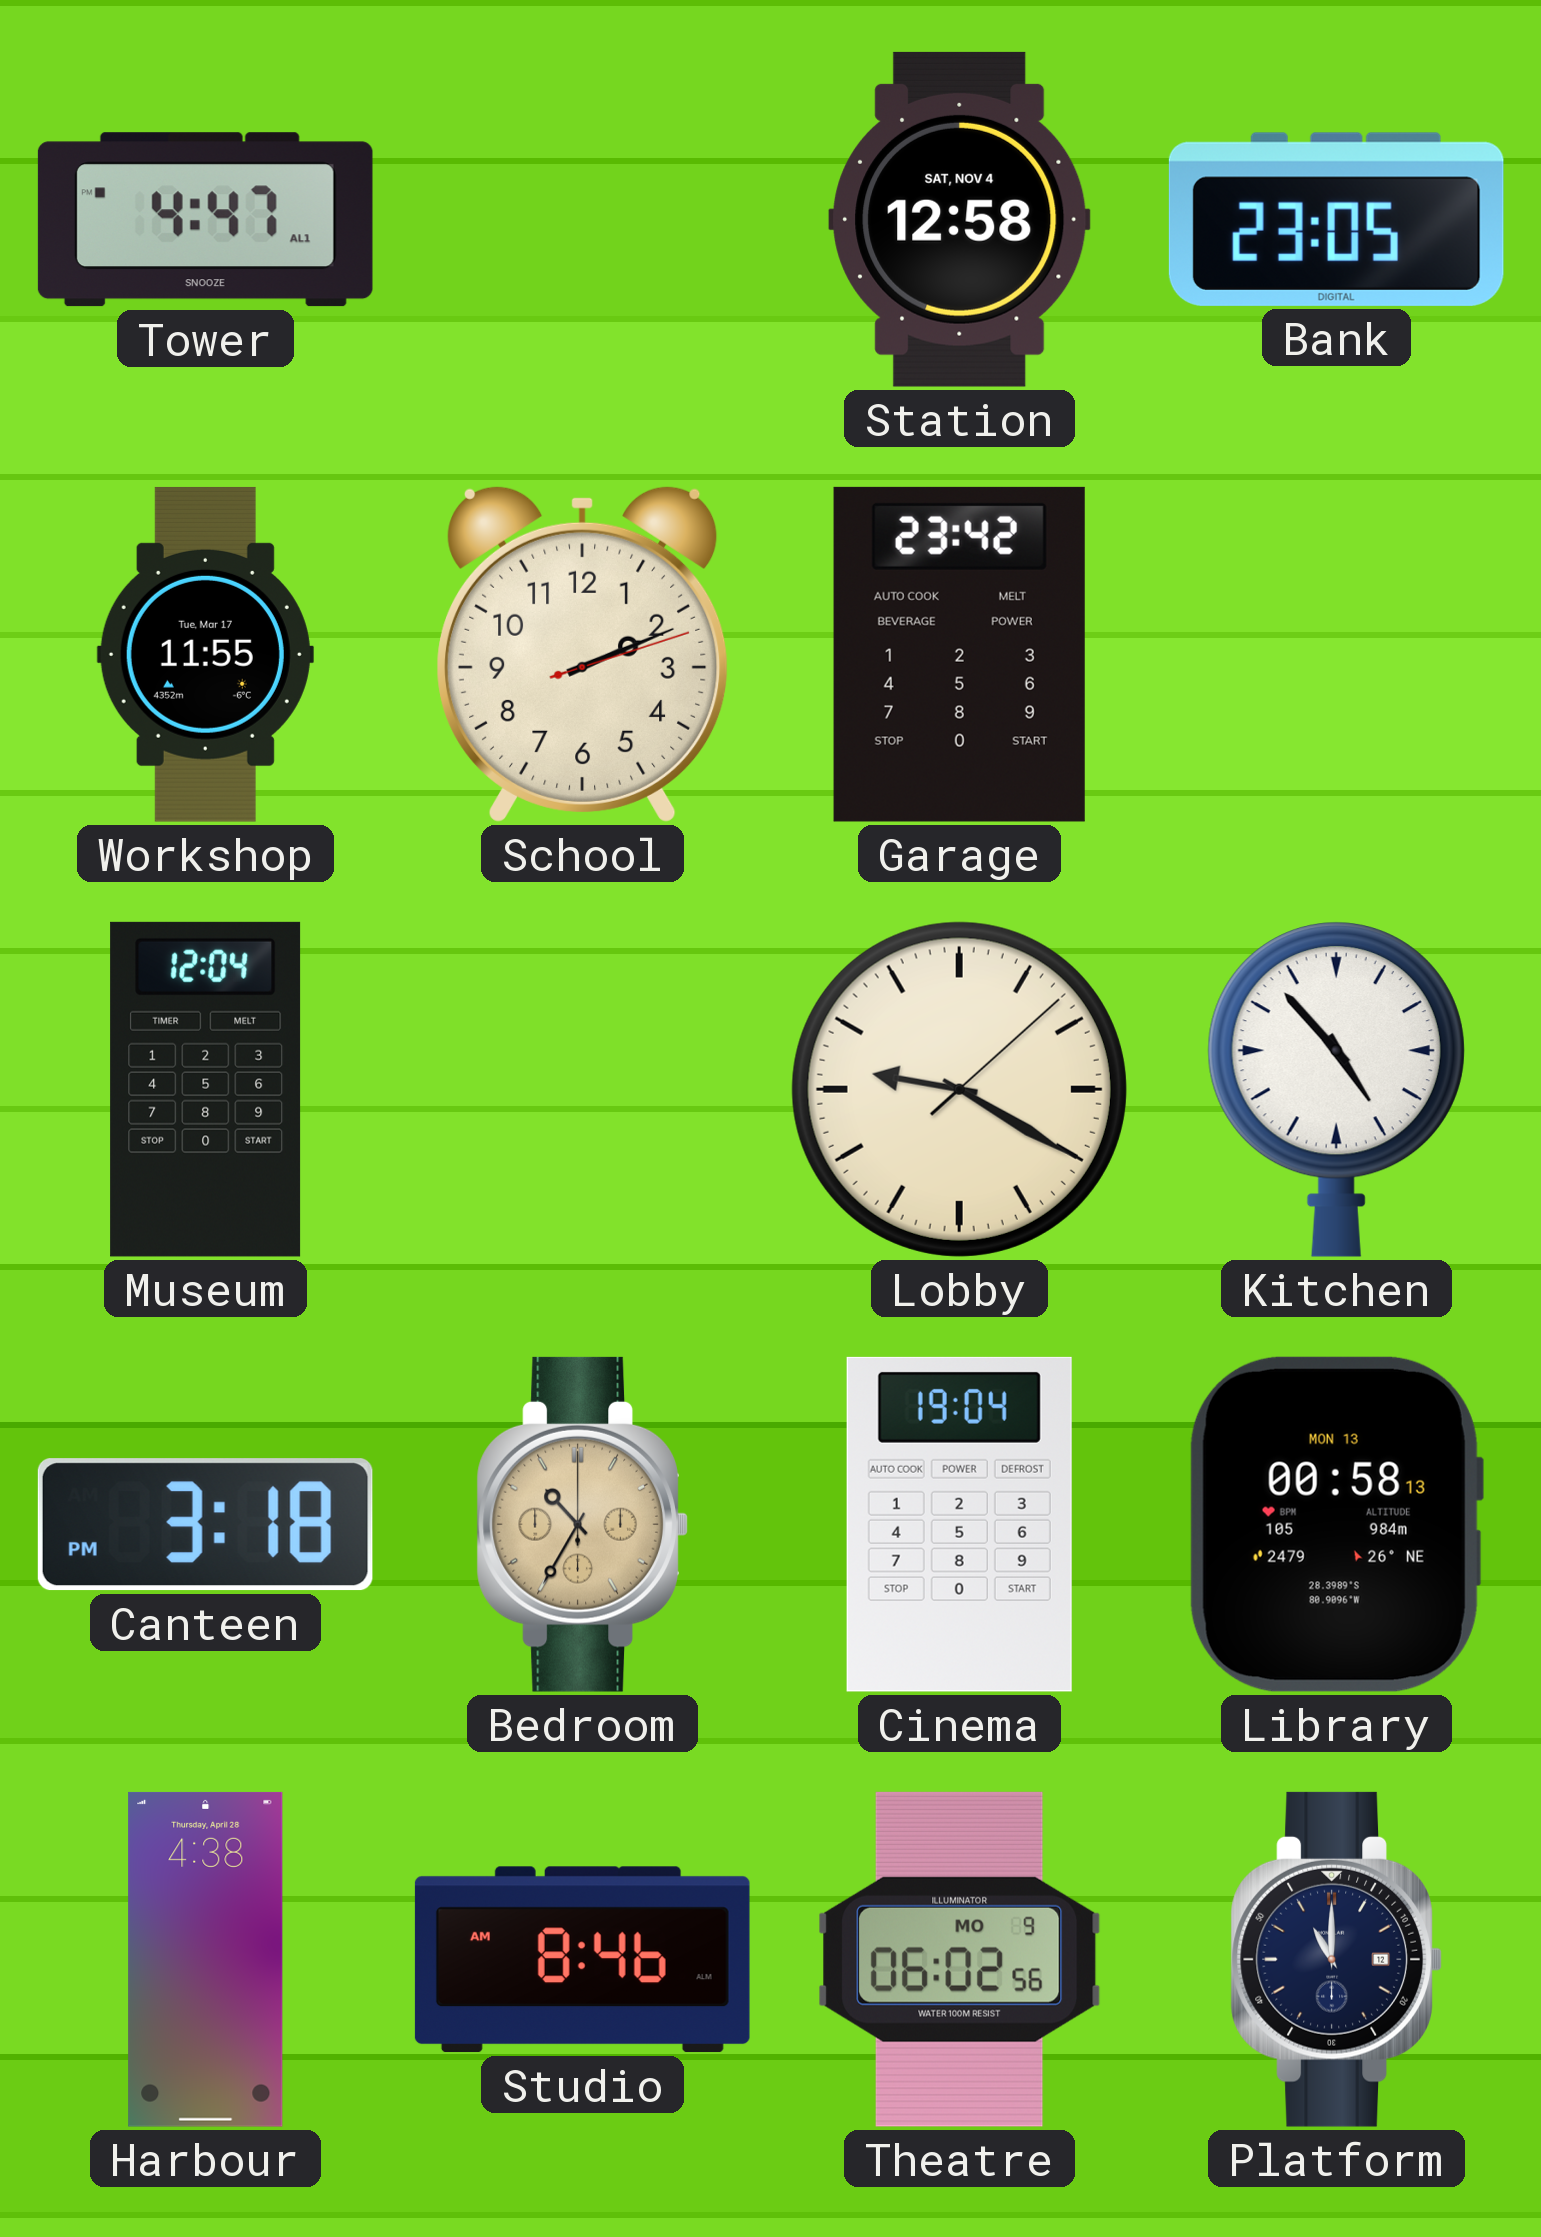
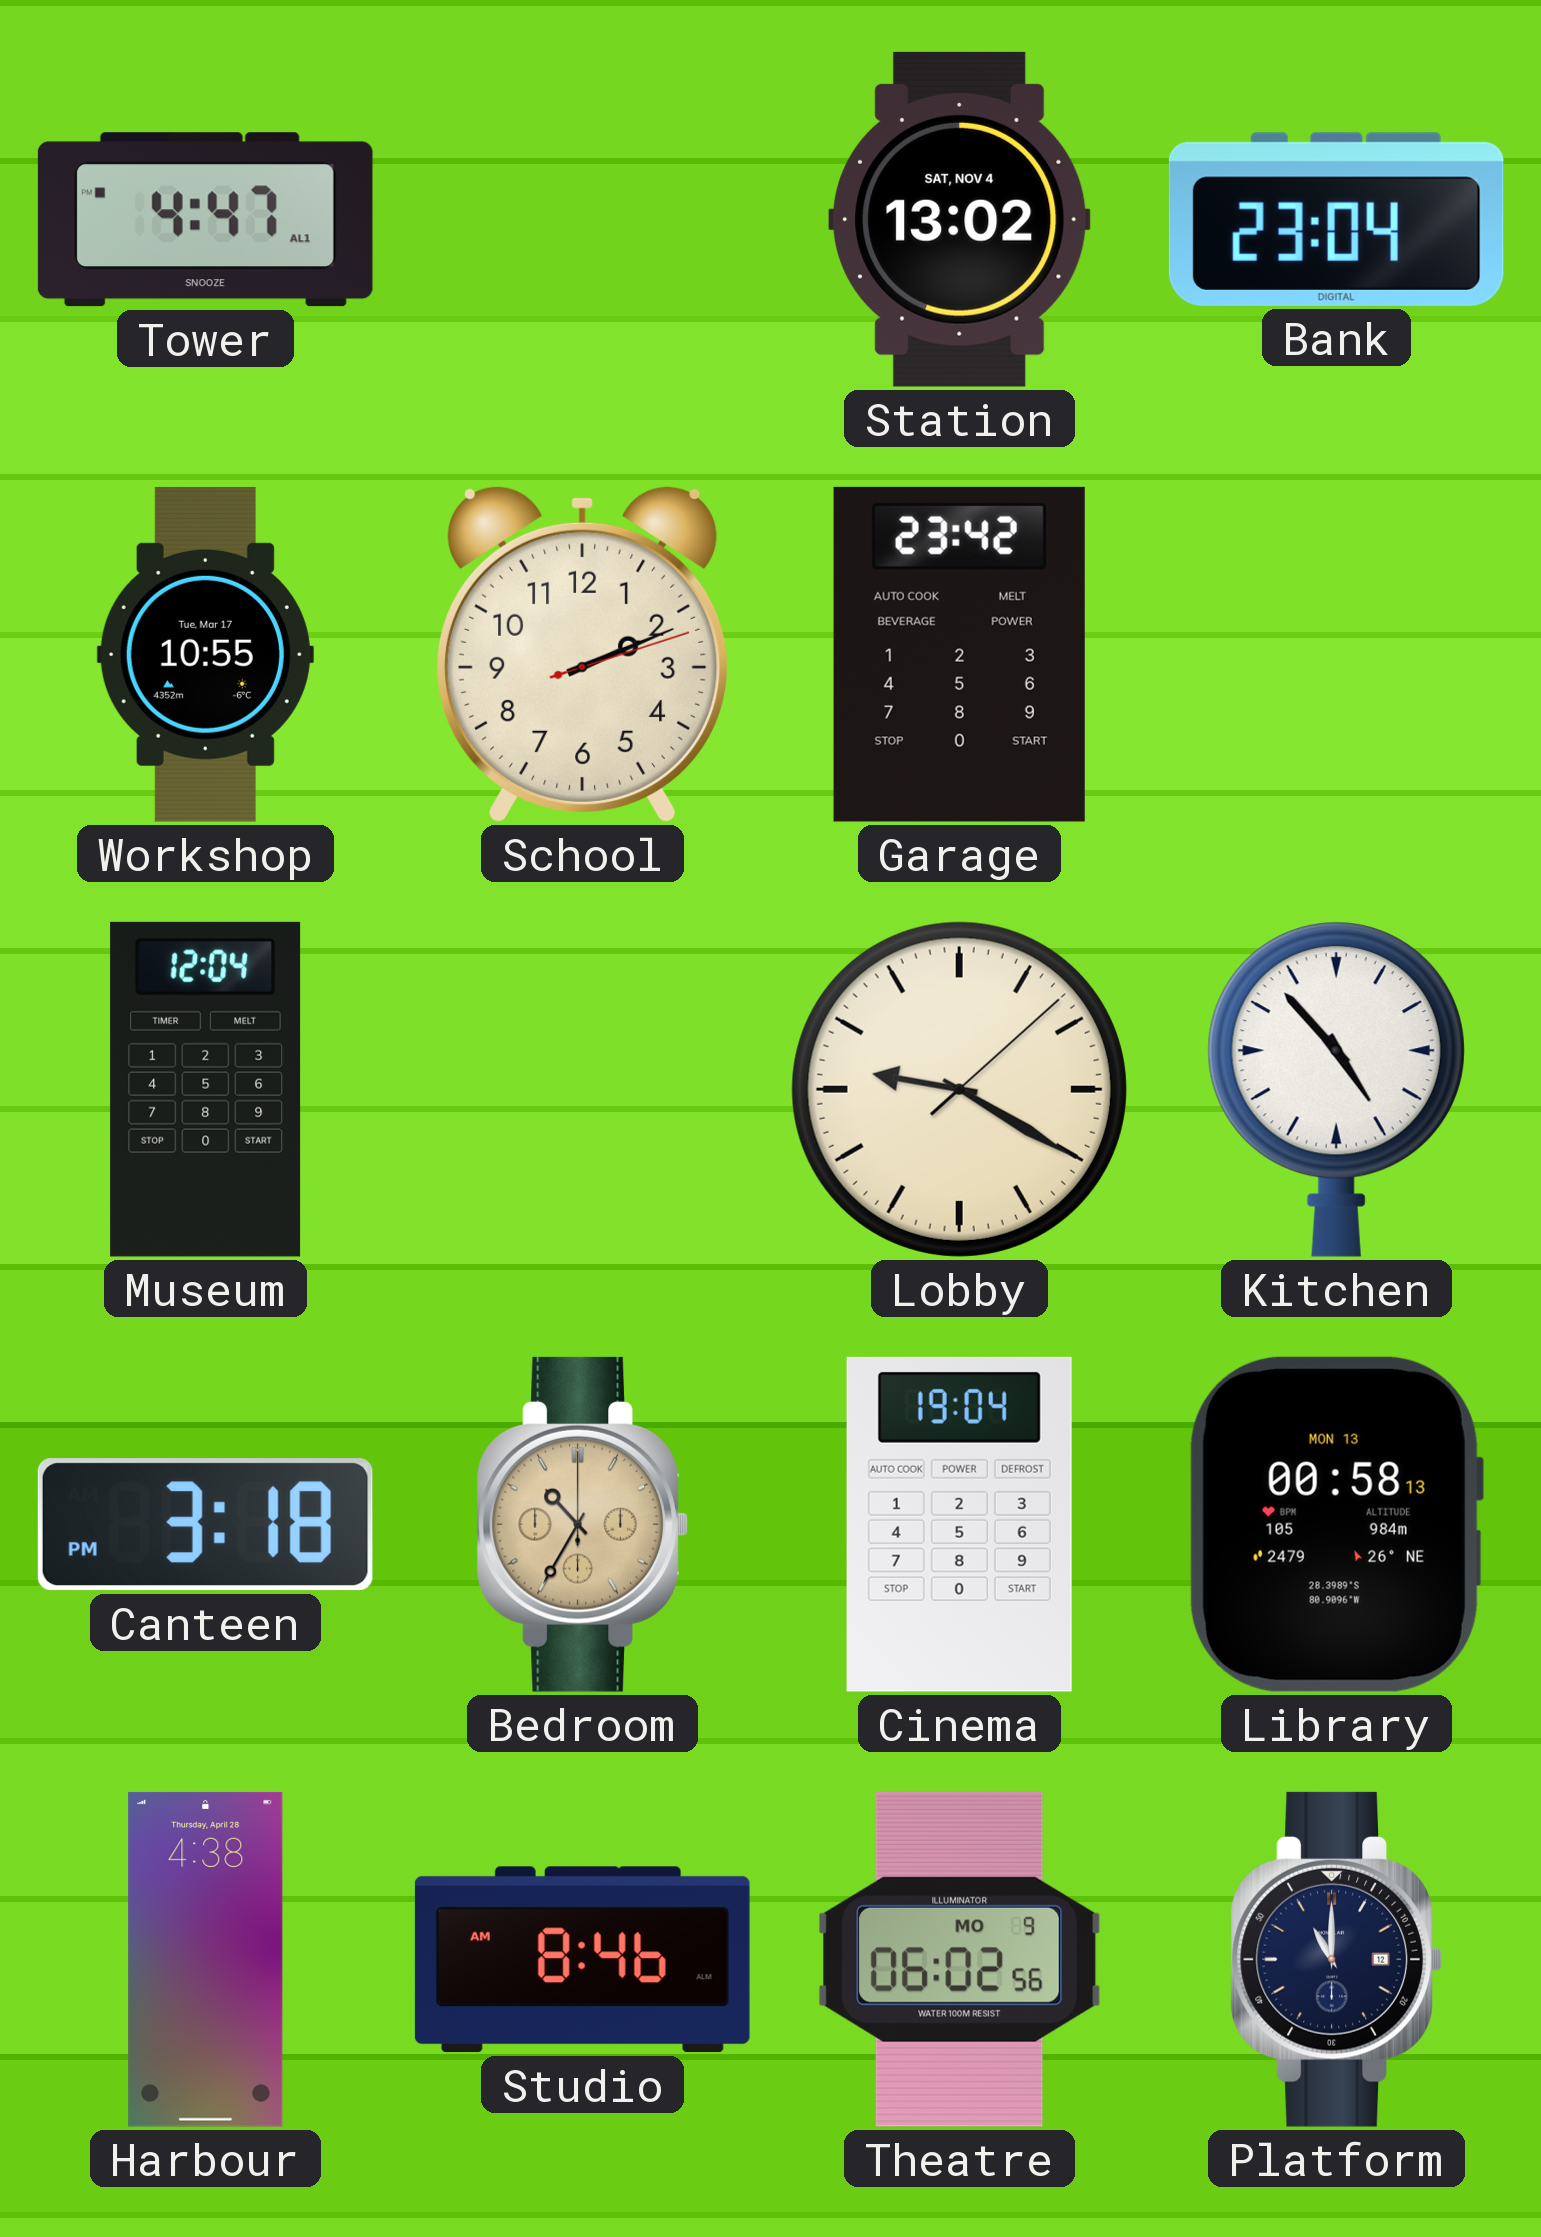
Station: 12:58 -> 13:02
Bank: 23:05 -> 23:04
Workshop: 11:55 -> 10:55
